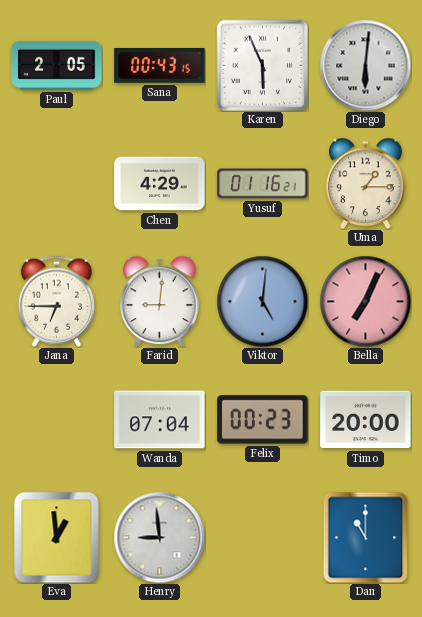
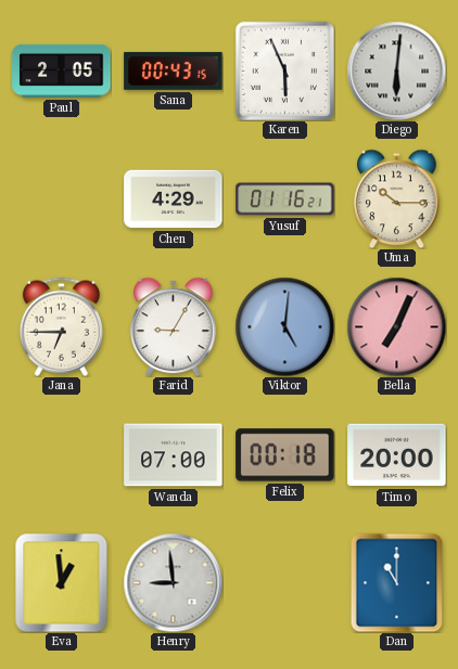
Uma: 1:15 -> 10:15
Farid: 9:01 -> 9:05
Wanda: 07:04 -> 07:00
Felix: 00:23 -> 00:18
